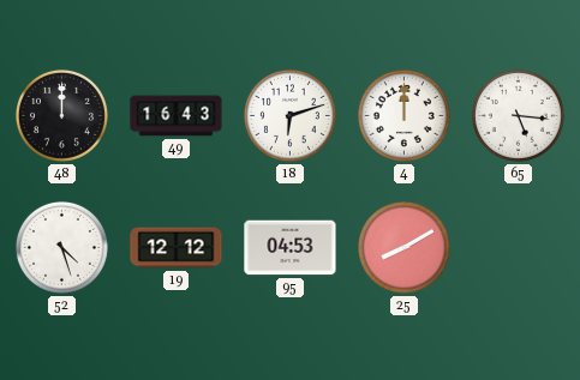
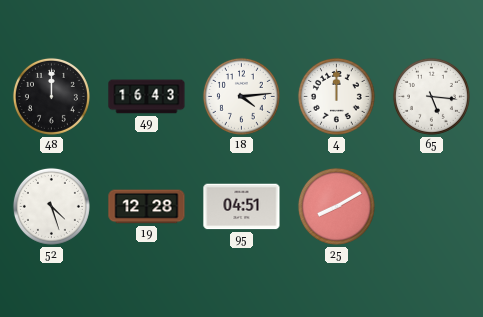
18: 6:12 -> 4:14
19: 12:12 -> 12:28
95: 04:53 -> 04:51
